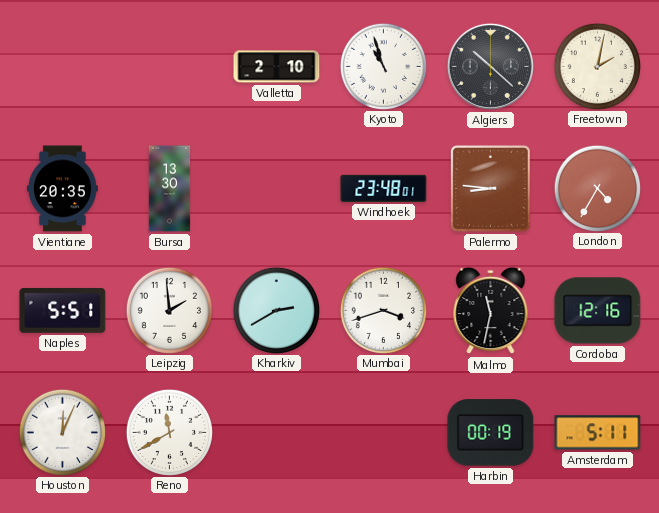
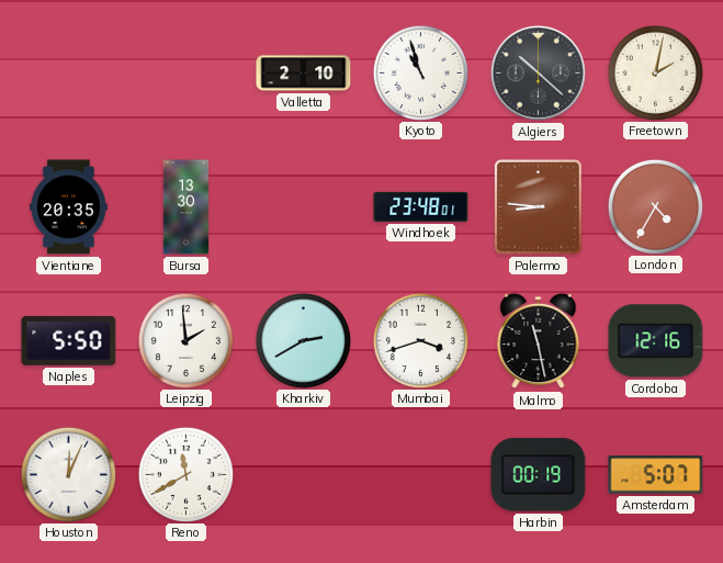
Naples: 5:51 -> 5:50
Malmo: 11:32 -> 11:28
Amsterdam: 5:11 -> 5:07
